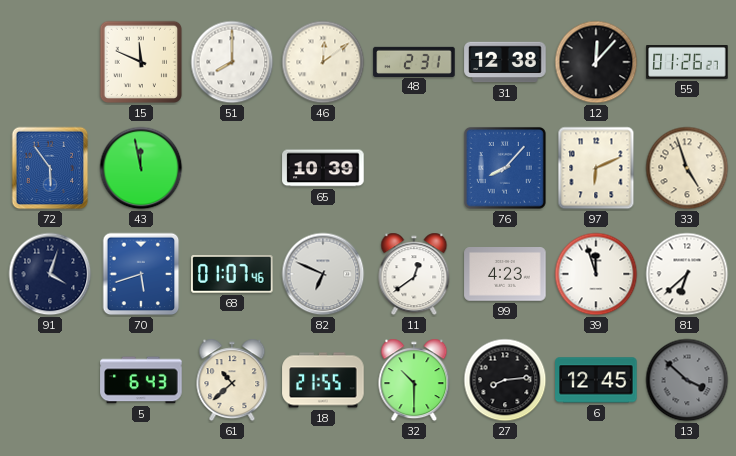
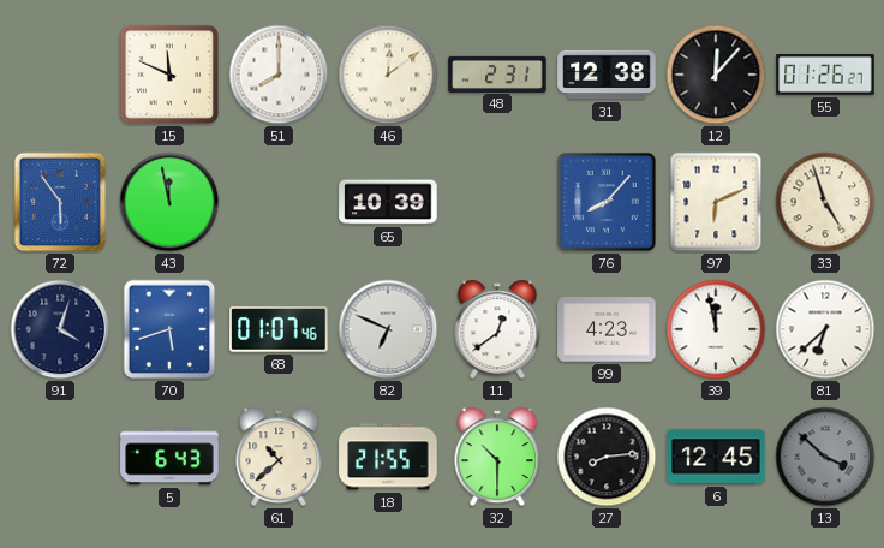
39: 11:57 -> 11:58
